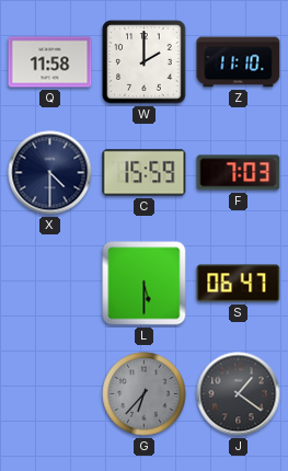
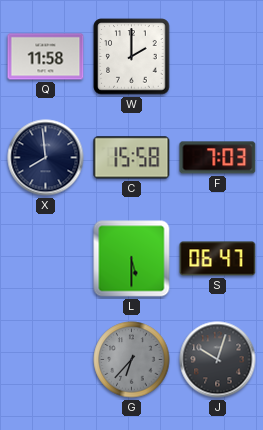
Z: 11:10 -> none
X: 4:30 -> 7:59
C: 15:59 -> 15:58
J: 1:21 -> 10:03
